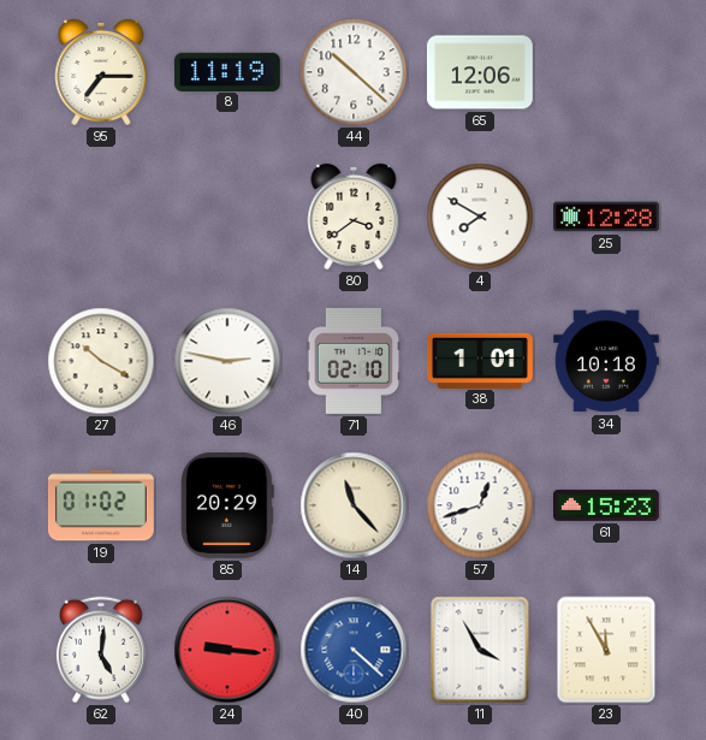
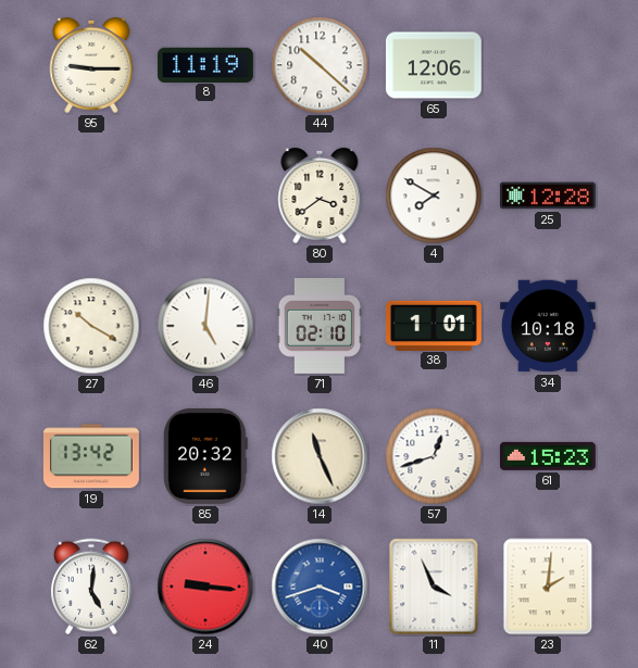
95: 7:15 -> 9:15
46: 2:47 -> 5:01
19: 01:02 -> 13:42
85: 20:29 -> 20:32
14: 11:23 -> 11:26
40: 4:22 -> 3:42
11: 3:55 -> 3:56
23: 11:55 -> 2:01
